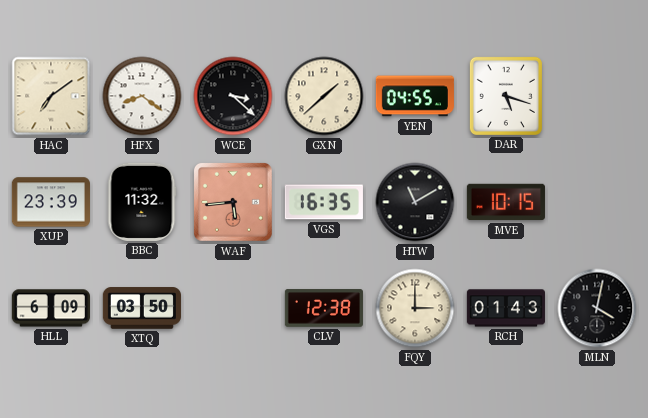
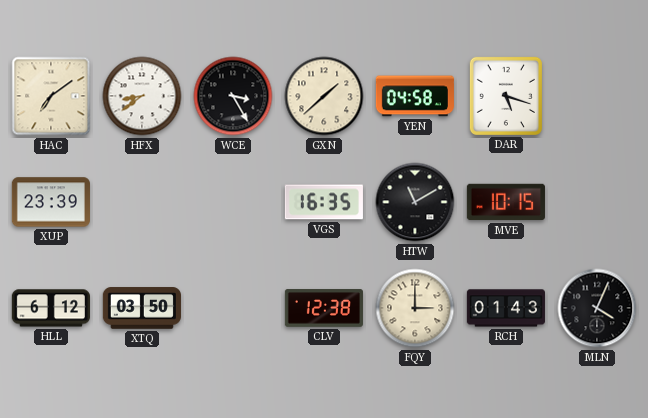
HFX: 8:21 -> 8:39
WCE: 3:22 -> 3:25
YEN: 04:55 -> 04:58
BBC: 11:32 -> none
WAF: 5:44 -> none
HLL: 6:09 -> 6:12
MLN: 4:02 -> 4:04
